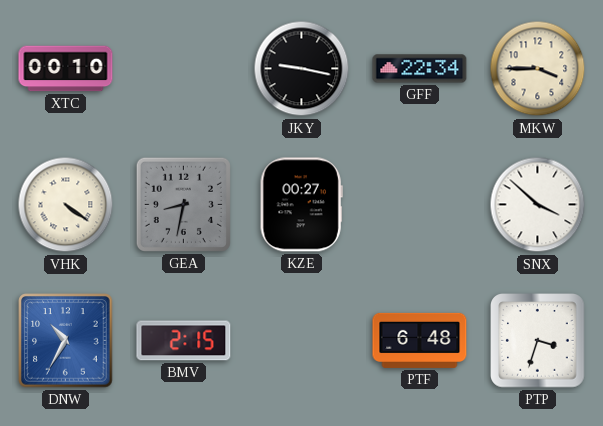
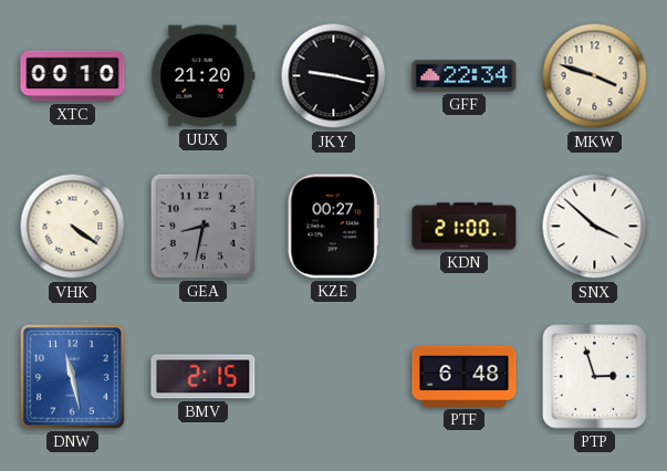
UUX: none -> 21:20
MKW: 3:45 -> 3:48
KDN: none -> 21:00
DNW: 10:35 -> 11:28
PTP: 3:33 -> 2:57
